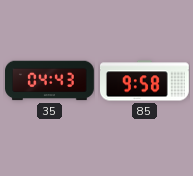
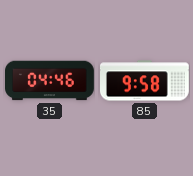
35: 04:43 -> 04:46
